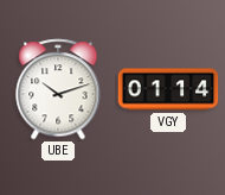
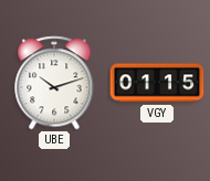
VGY: 01:14 -> 01:15
